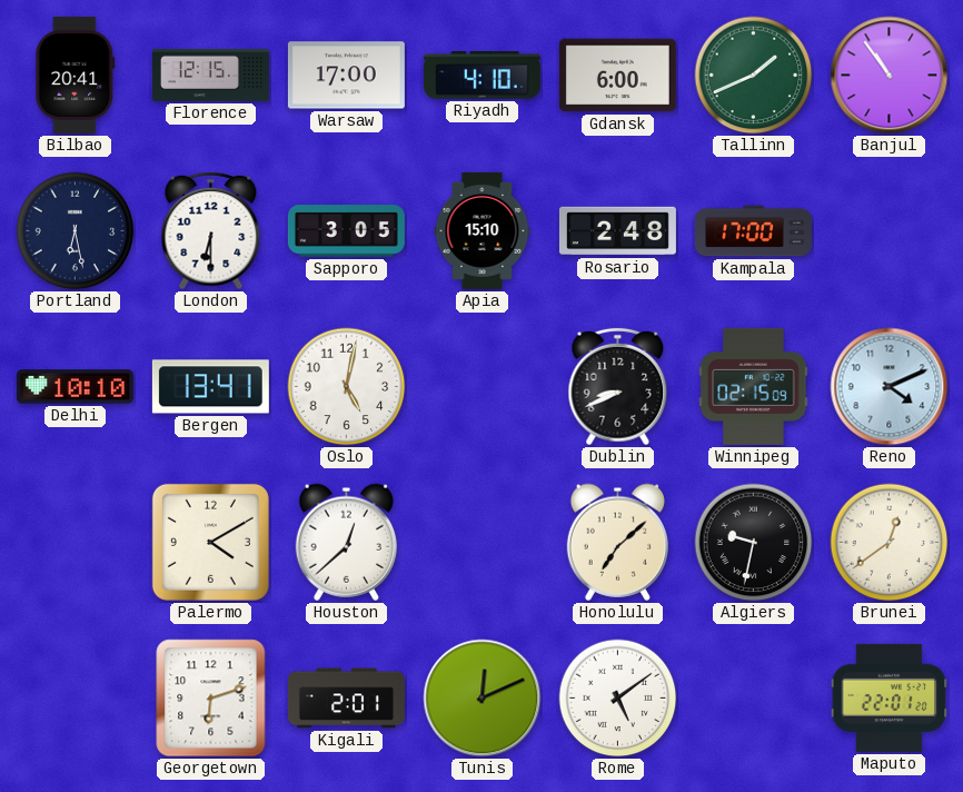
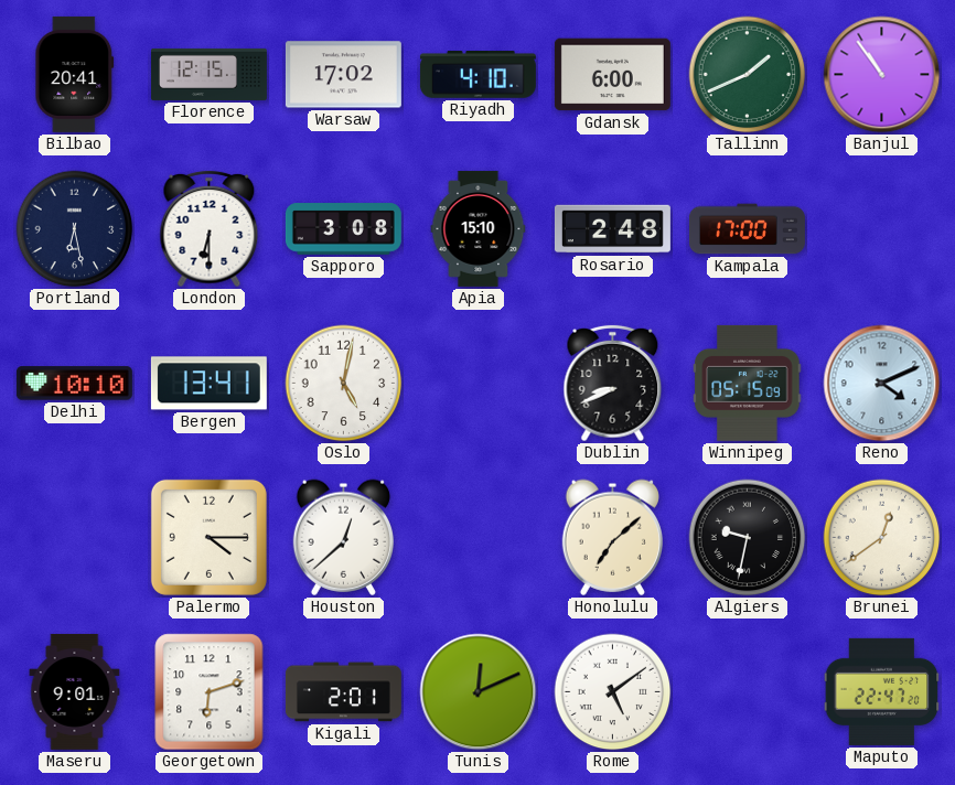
Warsaw: 17:00 -> 17:02
Sapporo: 3:05 -> 3:08
Winnipeg: 02:15 -> 05:15
Palermo: 4:10 -> 4:15
Maseru: none -> 9:01
Maputo: 22:01 -> 22:47
